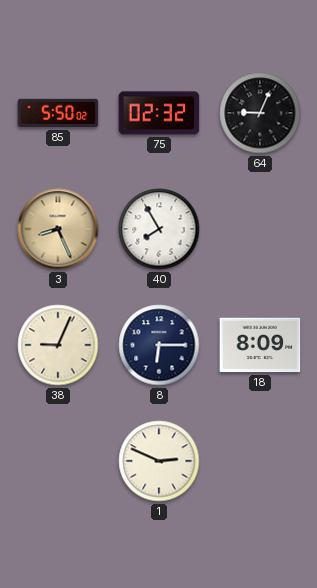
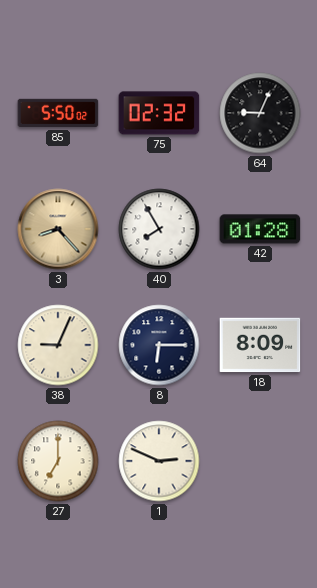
3: 8:26 -> 8:23
42: none -> 01:28
27: none -> 7:00
